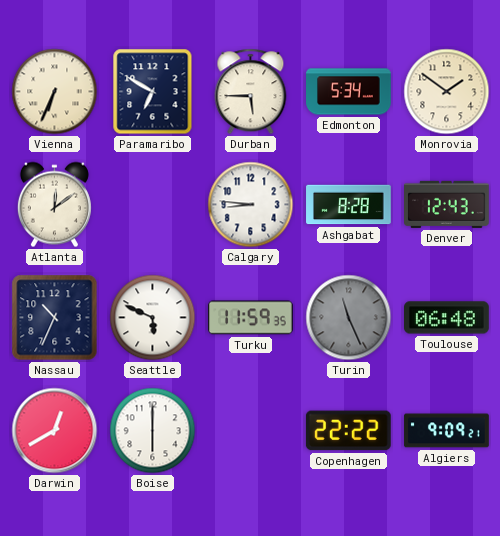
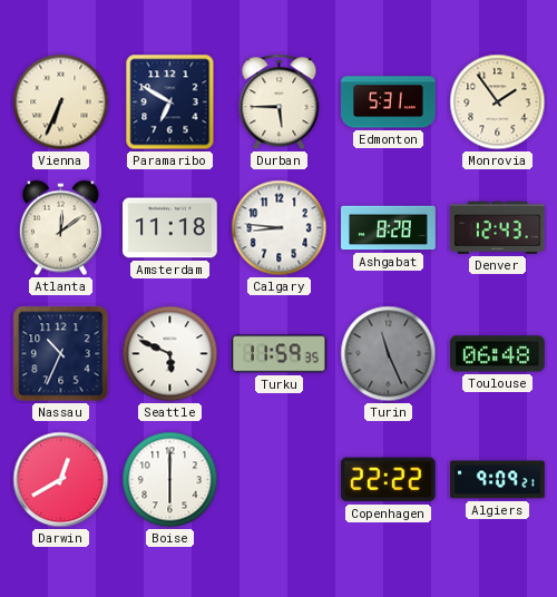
Edmonton: 5:34 -> 5:31
Monrovia: 1:51 -> 1:54
Amsterdam: none -> 11:18
